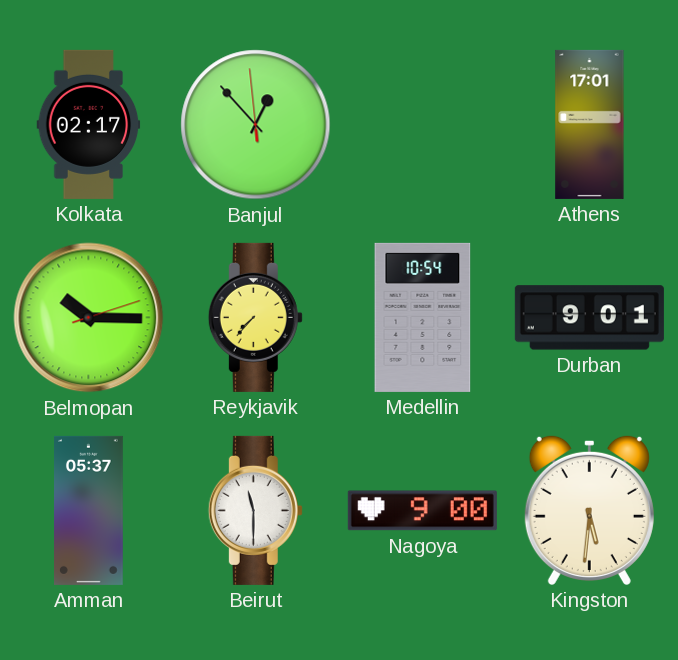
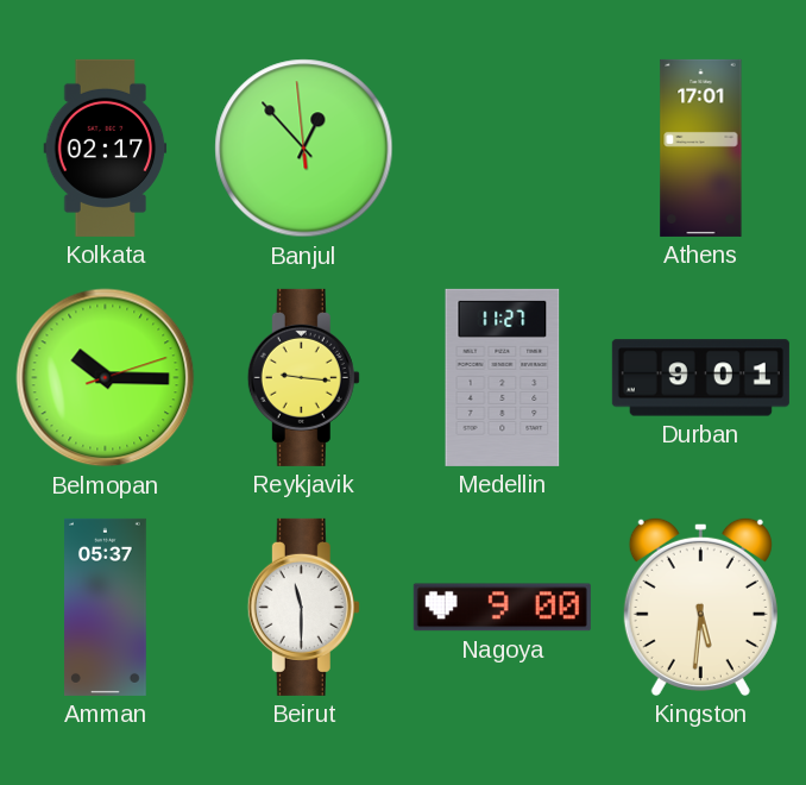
Reykjavik: 7:37 -> 9:16
Medellin: 10:54 -> 11:27
